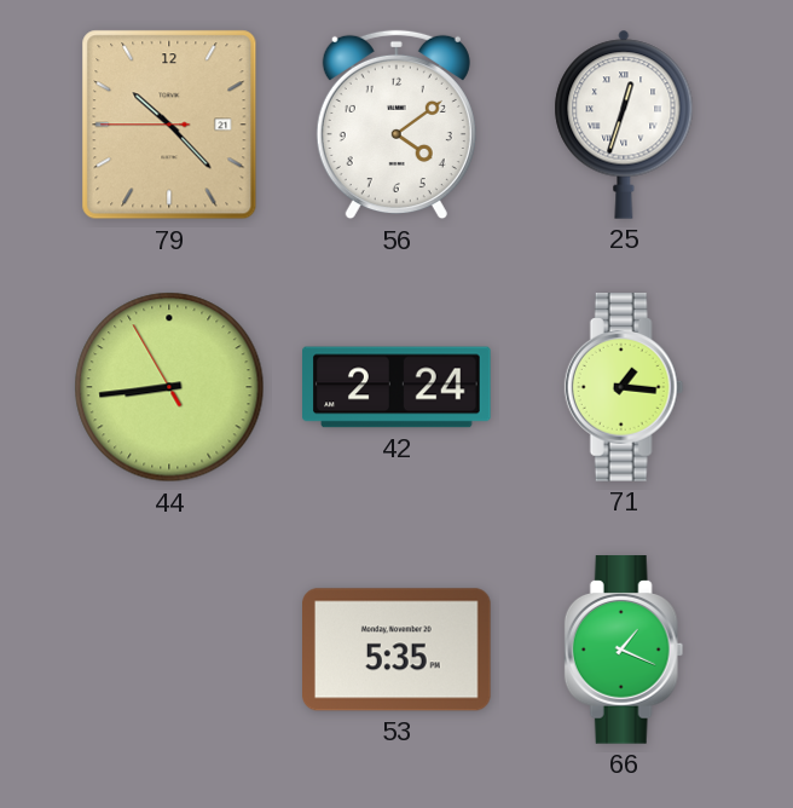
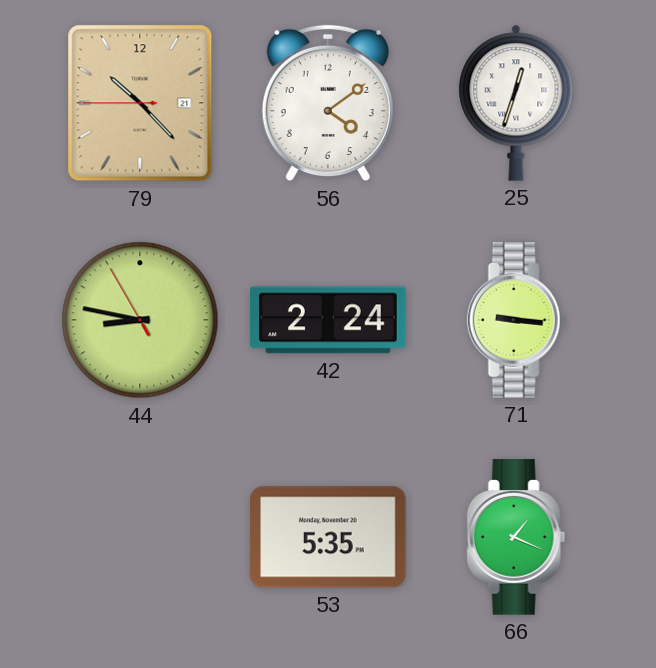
44: 8:43 -> 8:46
71: 1:16 -> 9:16
